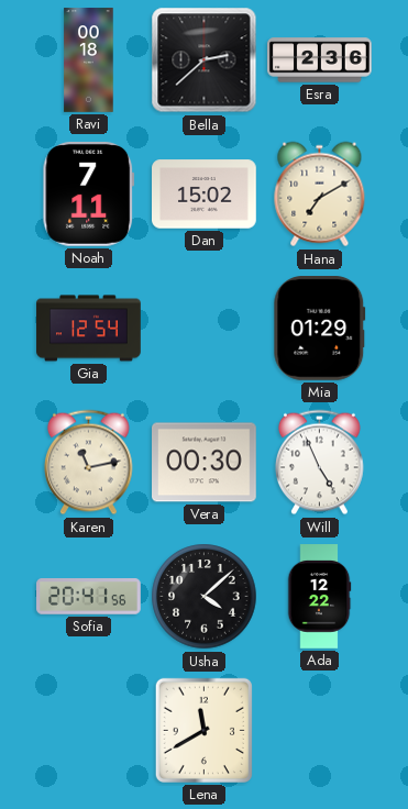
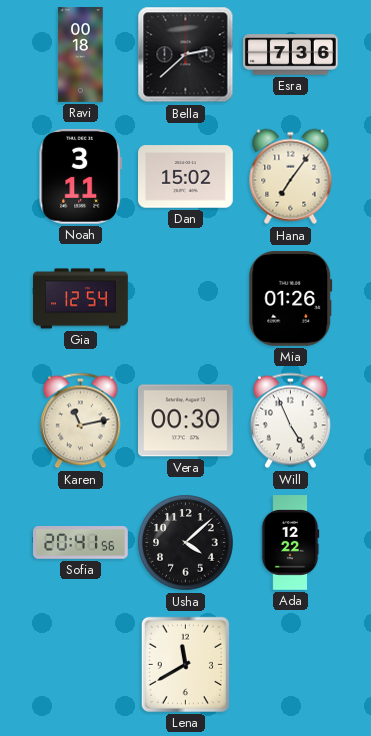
Esra: 2:36 -> 7:36
Noah: 7:11 -> 3:11
Hana: 7:10 -> 7:06
Mia: 01:29 -> 01:26
